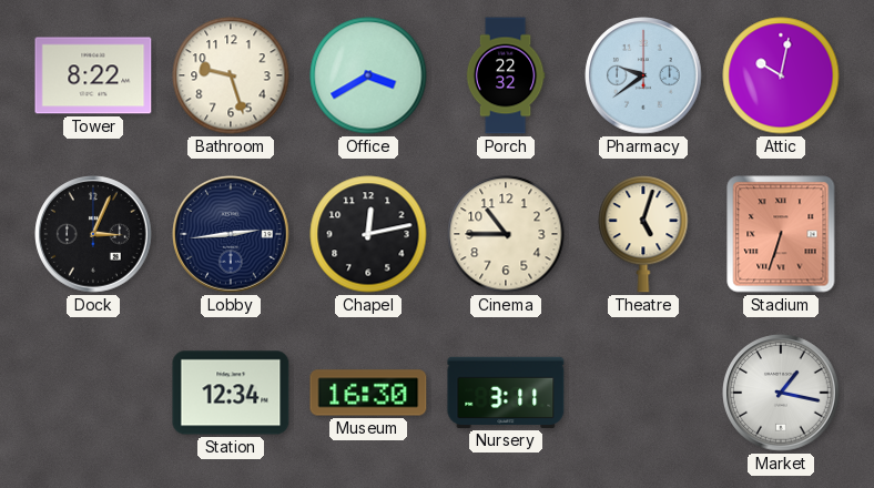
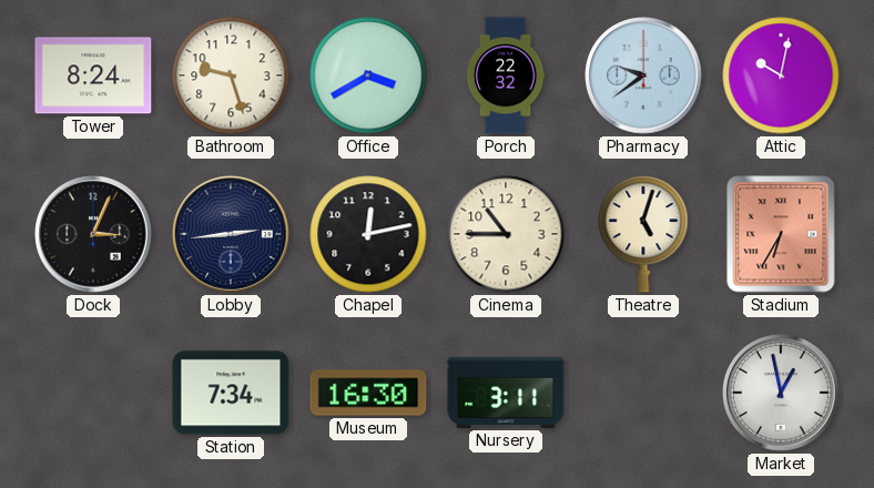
Tower: 8:22 -> 8:24
Stadium: 6:33 -> 6:35
Station: 12:34 -> 7:34
Market: 1:17 -> 12:58
